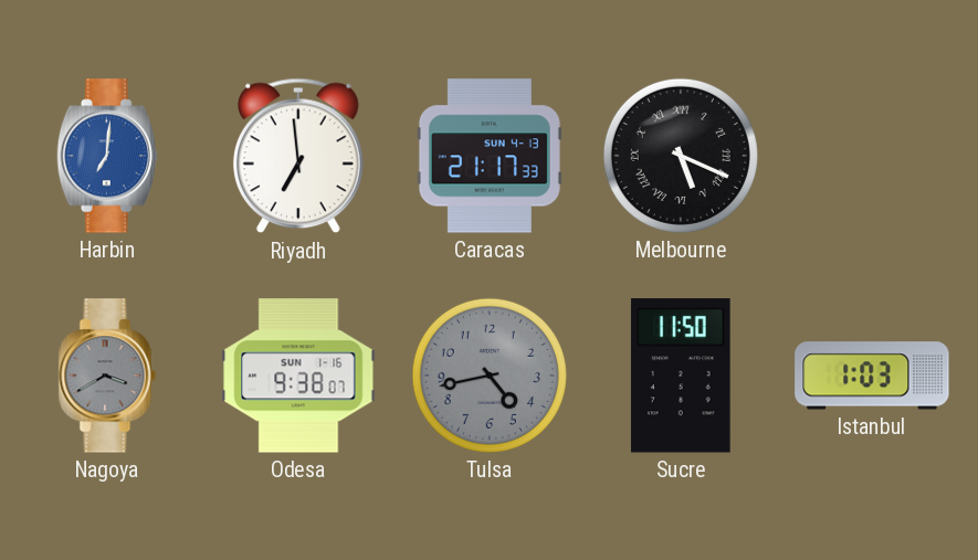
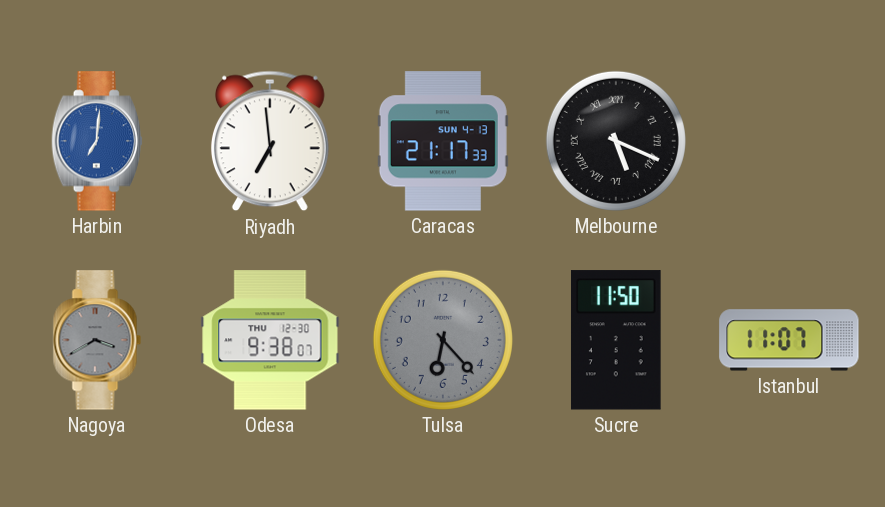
Odesa date: SUN 1-16 -> THU 12-30
Tulsa: 4:43 -> 6:23
Istanbul: 1:03 -> 11:07
